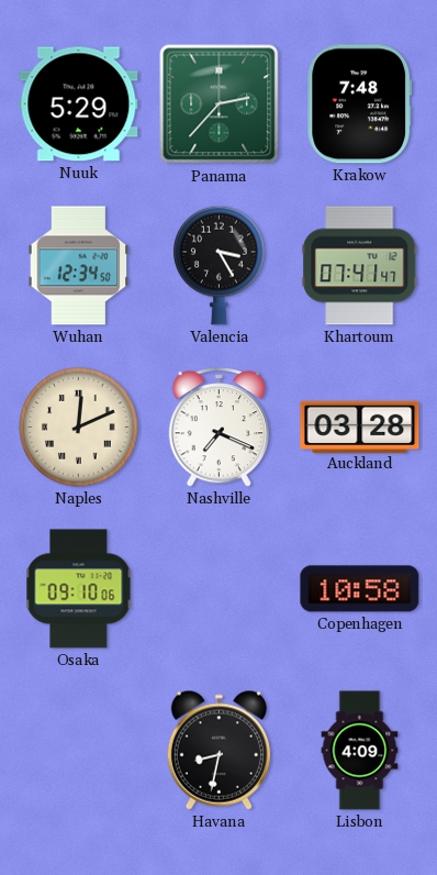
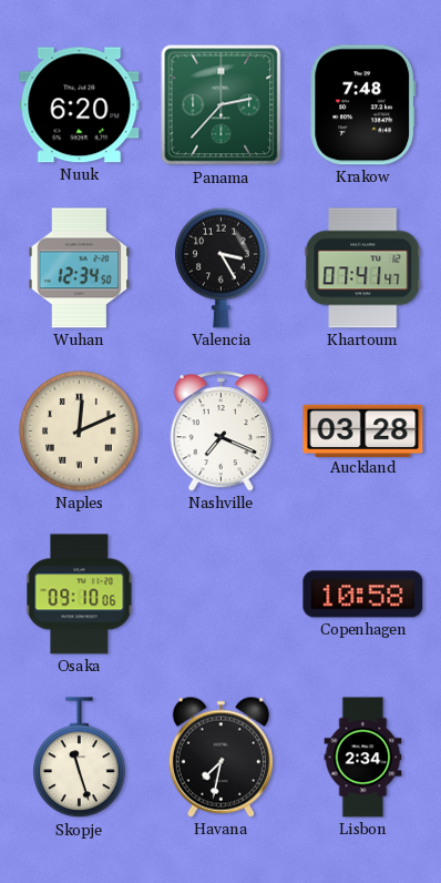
Nuuk: 5:29 -> 6:20
Skopje: none -> 11:27
Havana: 8:32 -> 7:32
Lisbon: 4:09 -> 2:34
